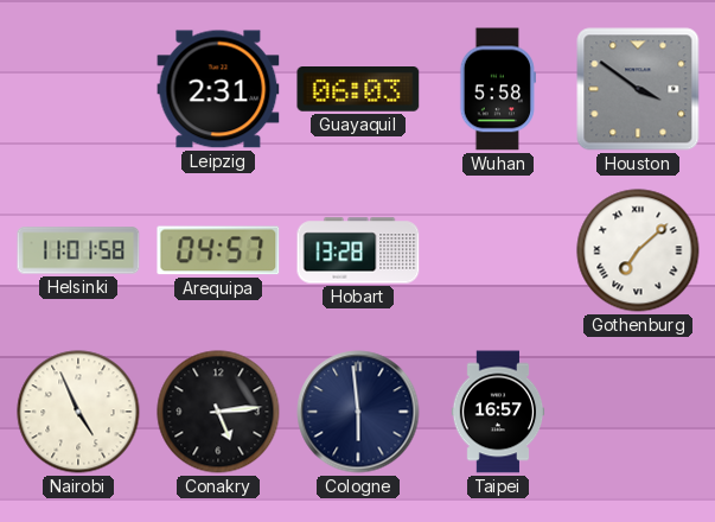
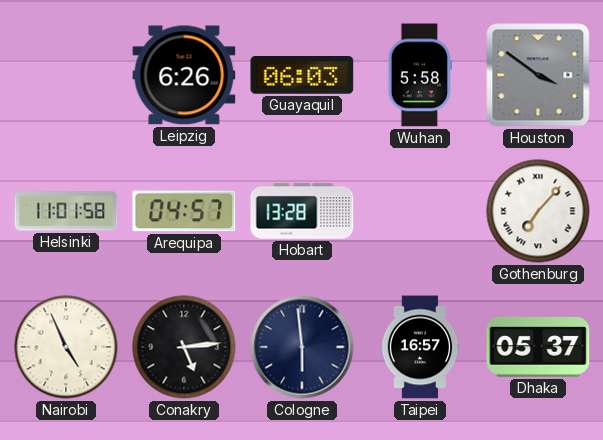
Leipzig: 2:31 -> 6:26
Gothenburg: 7:08 -> 7:07
Dhaka: none -> 05:37
